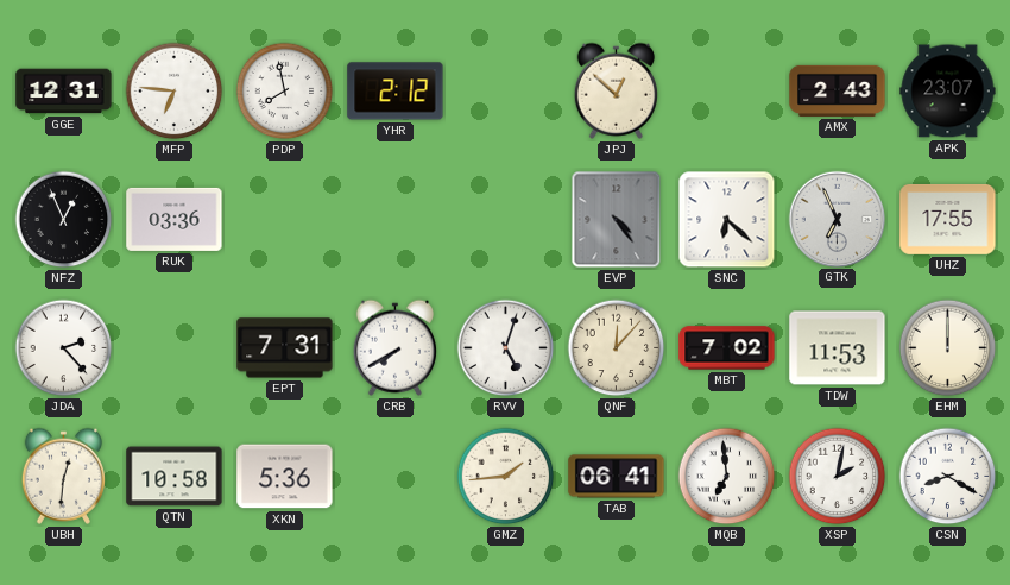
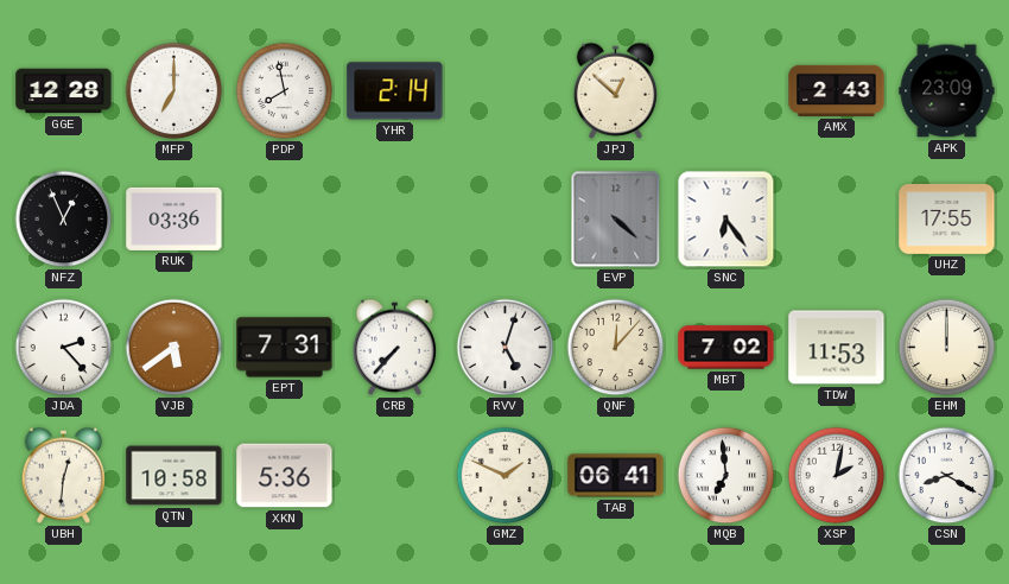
GGE: 12:31 -> 12:28
MFP: 6:46 -> 7:00
YHR: 2:12 -> 2:14
APK: 23:07 -> 23:09
EVP: 4:24 -> 4:22
SNC: 6:22 -> 6:24
GTK: 6:56 -> none
VJB: none -> 5:39
CRB: 7:40 -> 7:37
GMZ: 1:44 -> 1:49
